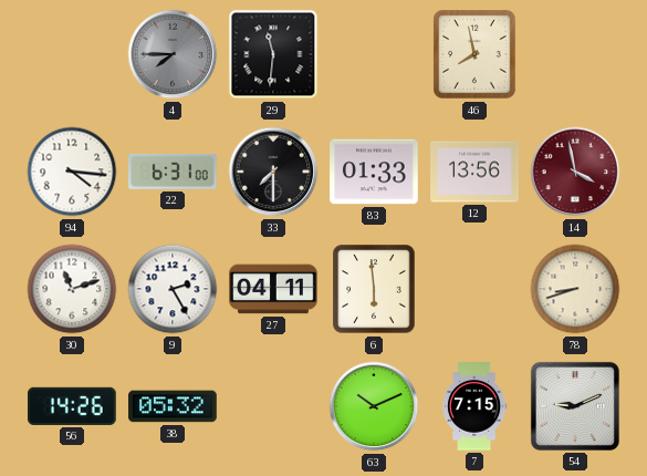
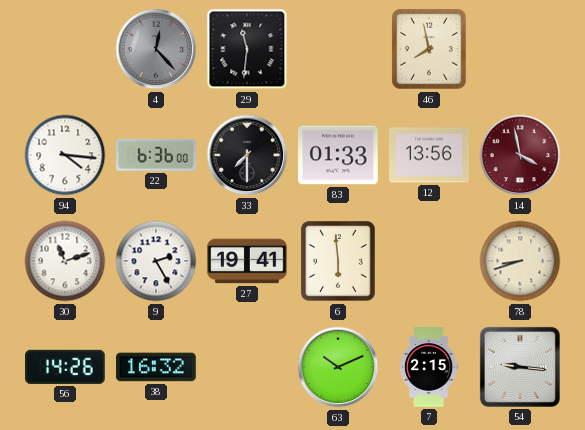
4: 7:45 -> 12:23
22: 6:31 -> 6:36
27: 04:11 -> 19:41
38: 05:32 -> 16:32
7: 7:15 -> 2:15
54: 9:11 -> 9:16
